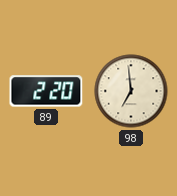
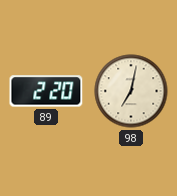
98: 6:59 -> 7:02
